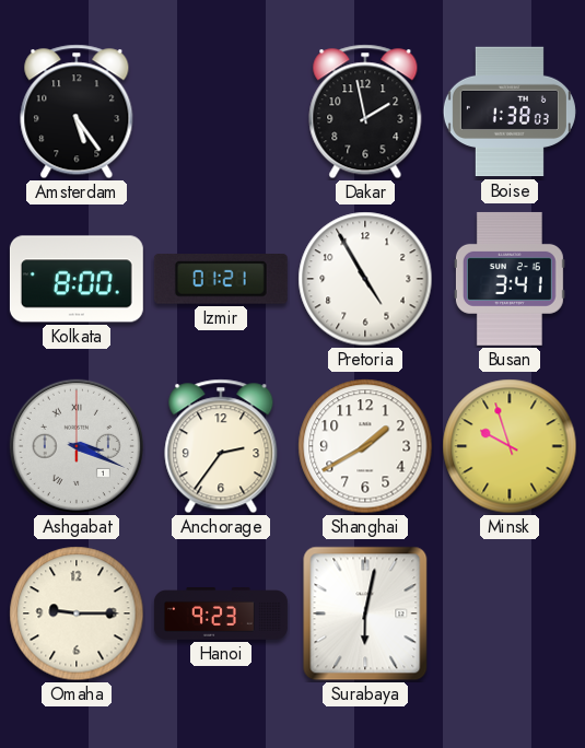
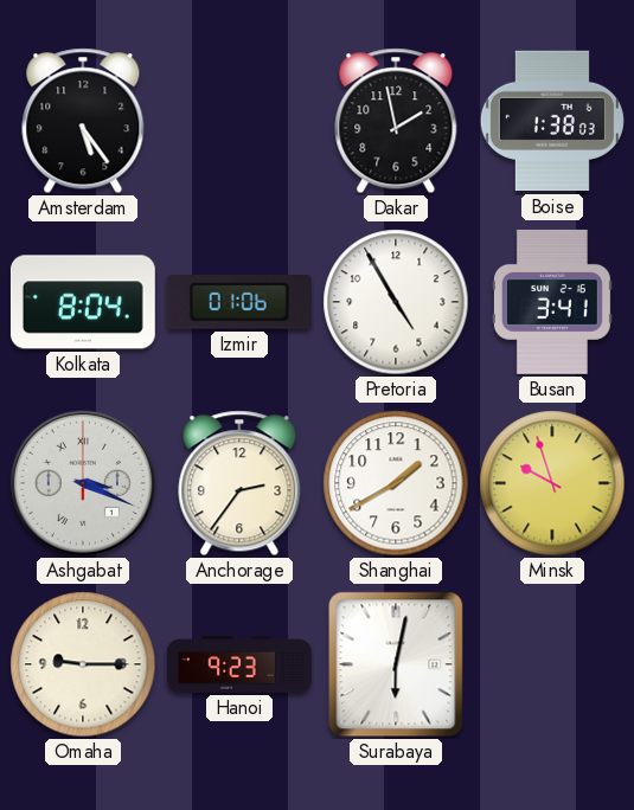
Kolkata: 8:00 -> 8:04
Izmir: 01:21 -> 01:06
